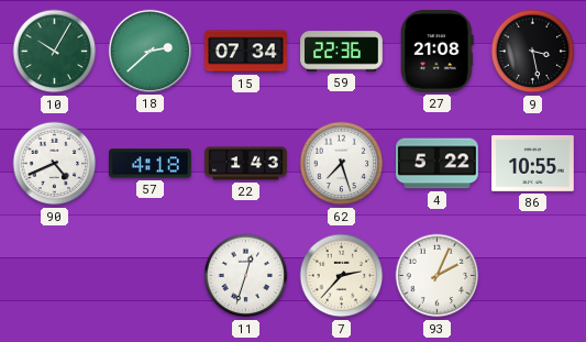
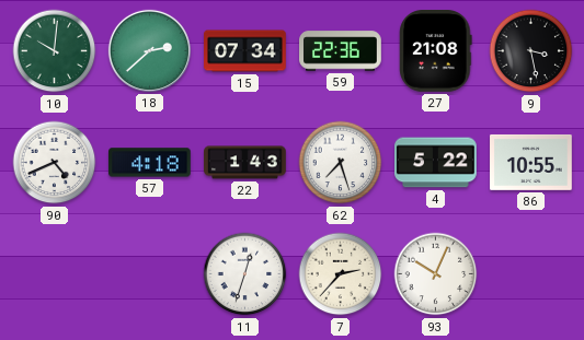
10: 10:05 -> 10:01
93: 2:04 -> 10:04
